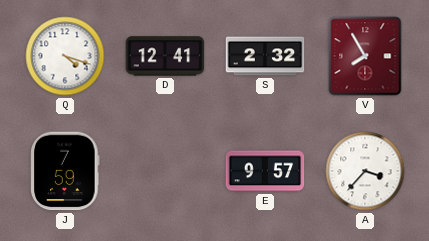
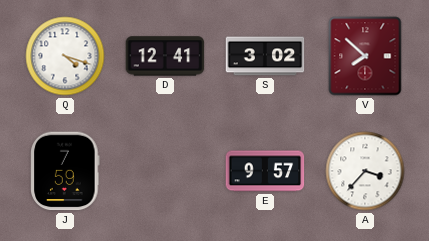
S: 2:32 -> 3:02
V: 7:55 -> 7:52
